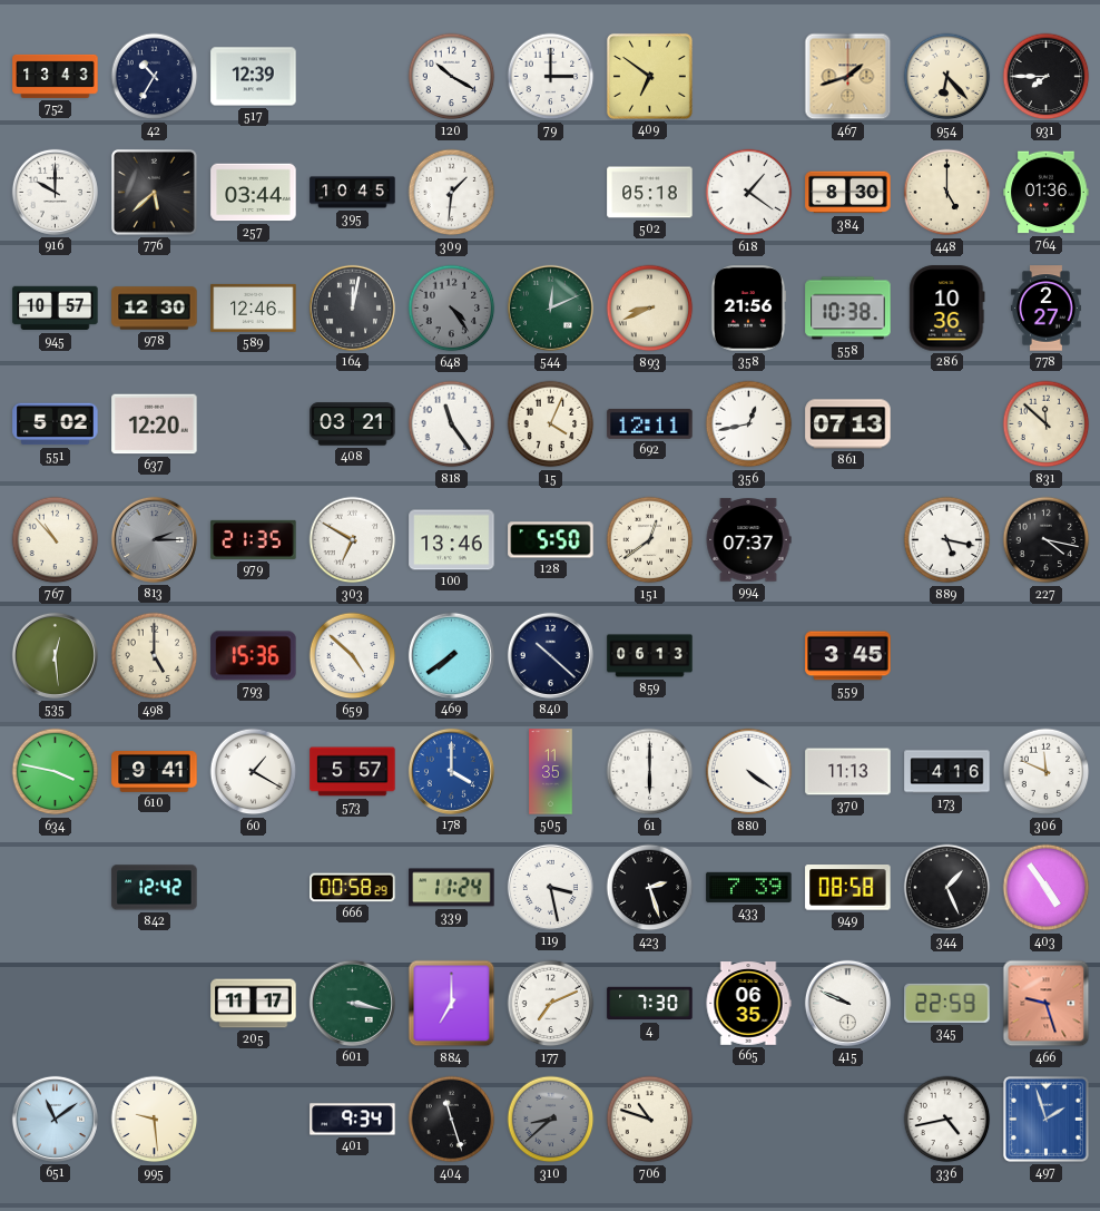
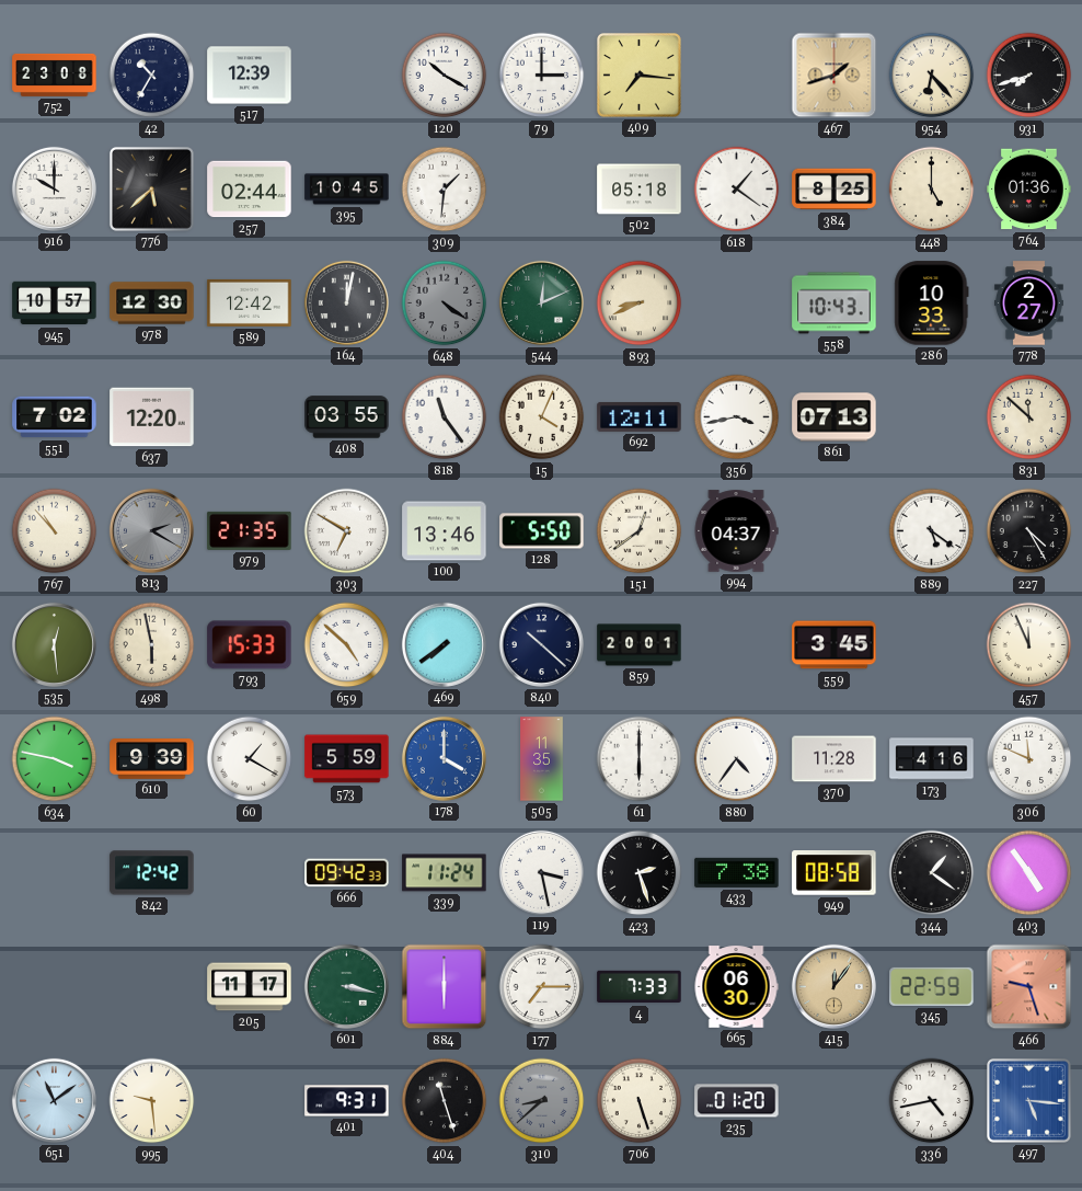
752: 13:43 -> 23:08
409: 6:51 -> 7:16
931: 7:45 -> 7:42
257: 03:44 -> 02:44
384: 8:30 -> 8:25
589: 12:46 -> 12:42
648: 4:24 -> 4:21
358: 21:56 -> none
558: 10:38 -> 10:43
286: 10:36 -> 10:33
551: 5:02 -> 7:02
408: 03:21 -> 03:55
356: 12:43 -> 3:43
813: 2:15 -> 2:20
994: 07:37 -> 04:37
889: 5:17 -> 5:21
227: 4:17 -> 4:25
498: 5:00 -> 5:58
793: 15:36 -> 15:33
859: 06:13 -> 20:01
457: none -> 11:56
610: 9:41 -> 9:39
573: 5:57 -> 5:59
880: 4:21 -> 4:36
370: 11:13 -> 11:28
666: 00:58 -> 09:42
433: 7:39 -> 7:38
344: 1:26 -> 1:21
884: 7:00 -> 6:00
177: 7:11 -> 7:15
4: 7:30 -> 7:33
665: 06:35 -> 06:30
415: 9:49 -> 12:06
415 dial: white -> champagne
401: 9:34 -> 9:31
706: 10:48 -> 5:27
235: none -> 01:20
497: 1:57 -> 5:16
